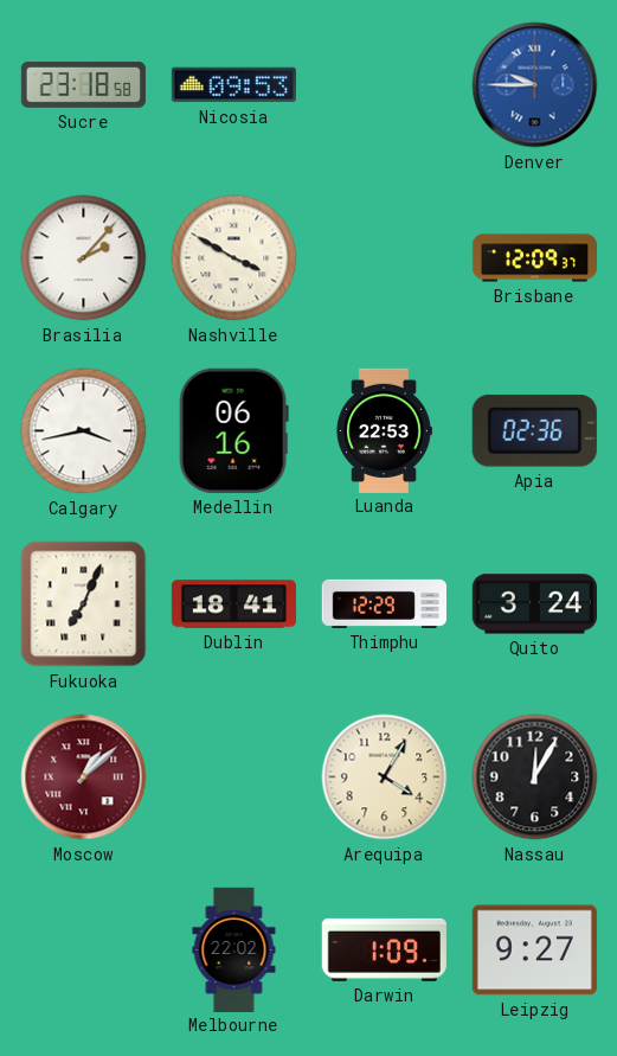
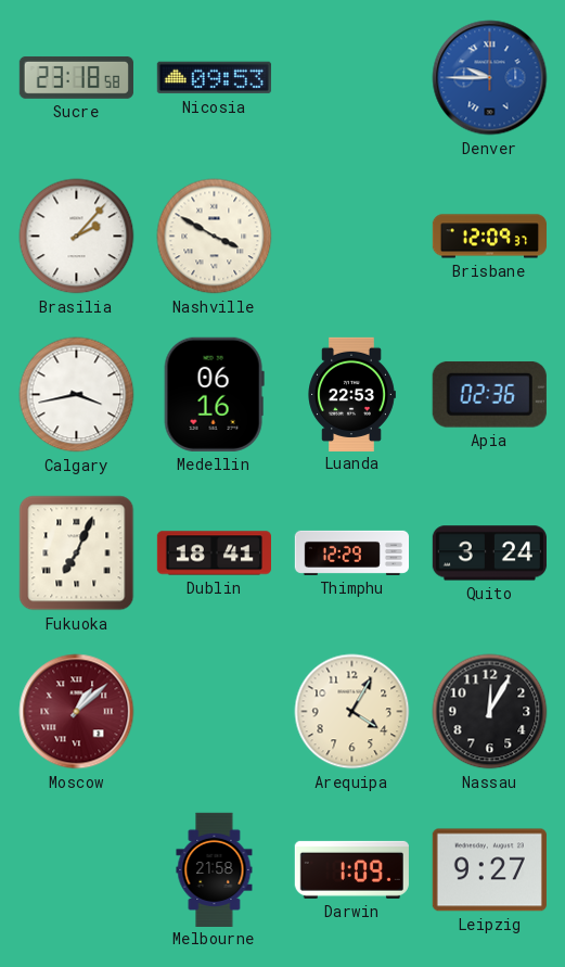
Melbourne: 22:02 -> 21:58
